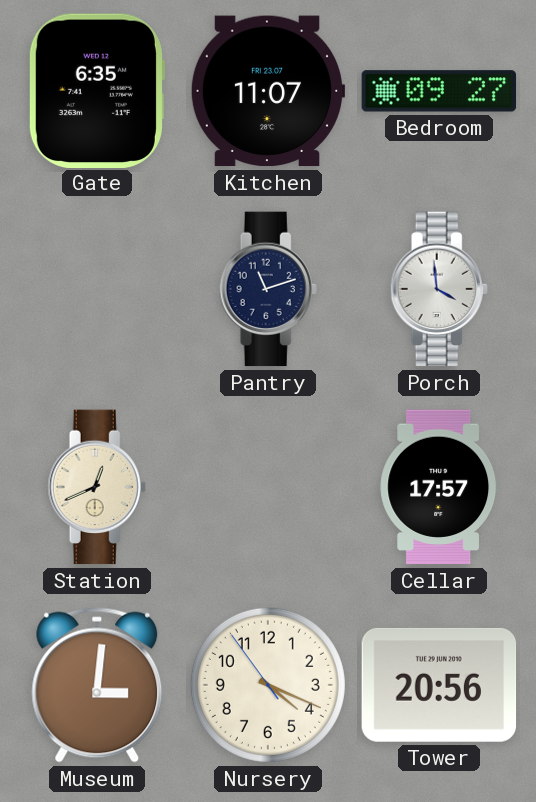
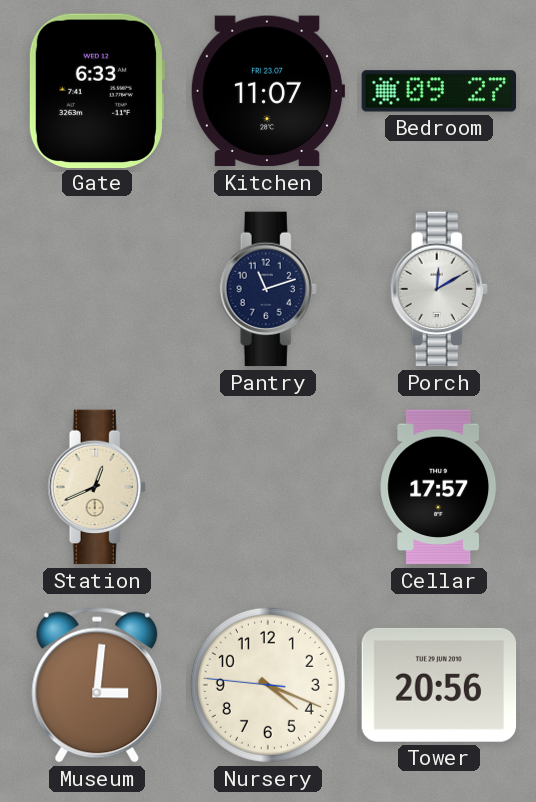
Gate: 6:35 -> 6:33
Porch: 3:59 -> 12:10
Nursery: 4:18:54 -> 4:18:46
